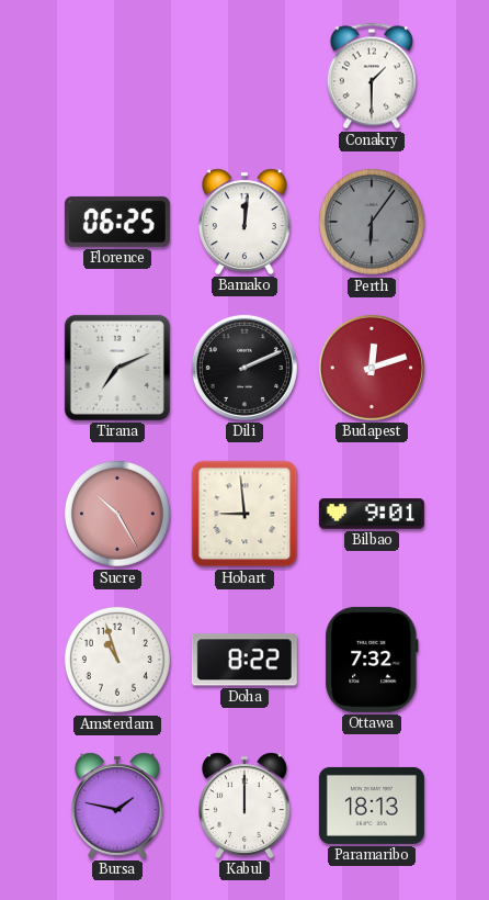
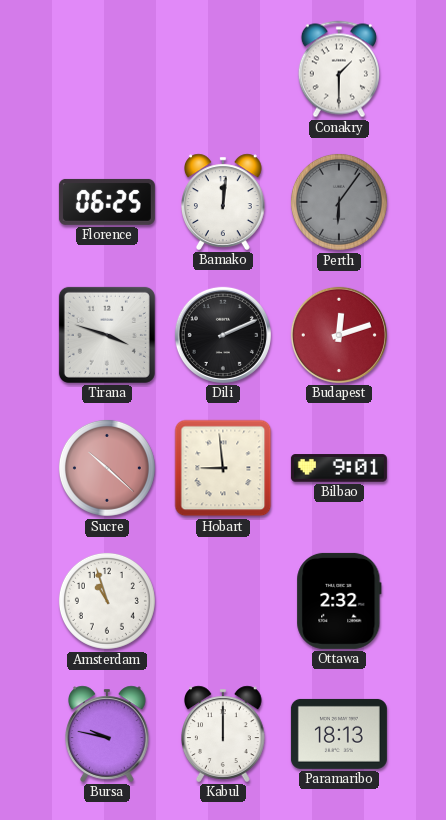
Tirana: 7:11 -> 3:48
Sucre: 10:25 -> 10:22
Doha: 8:22 -> none
Ottawa: 7:32 -> 2:32
Bursa: 1:47 -> 9:47
